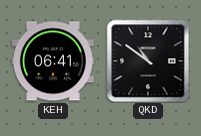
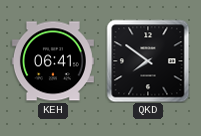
QKD: 10:51 -> 7:51
